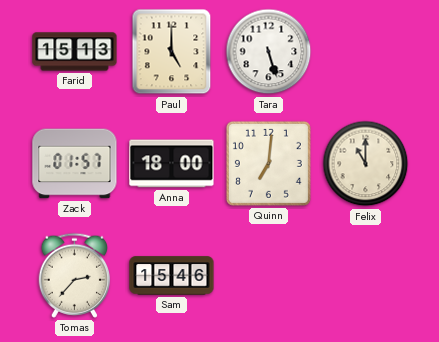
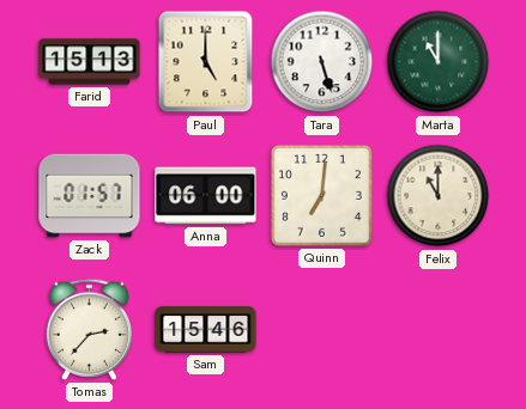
Marta: none -> 11:00
Anna: 18:00 -> 06:00
